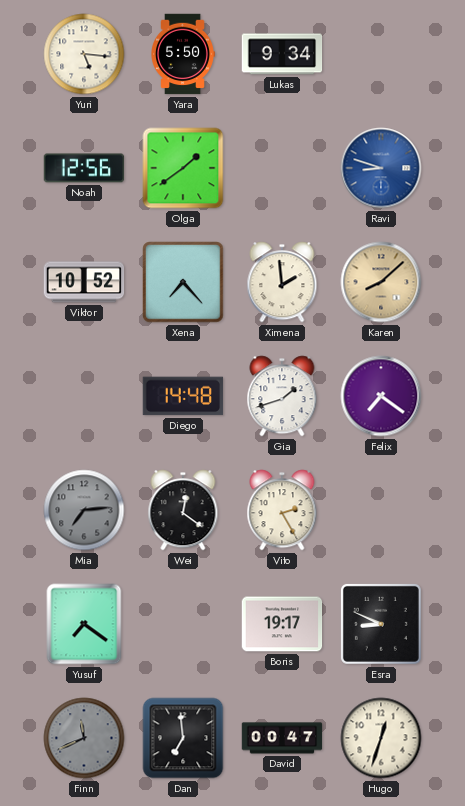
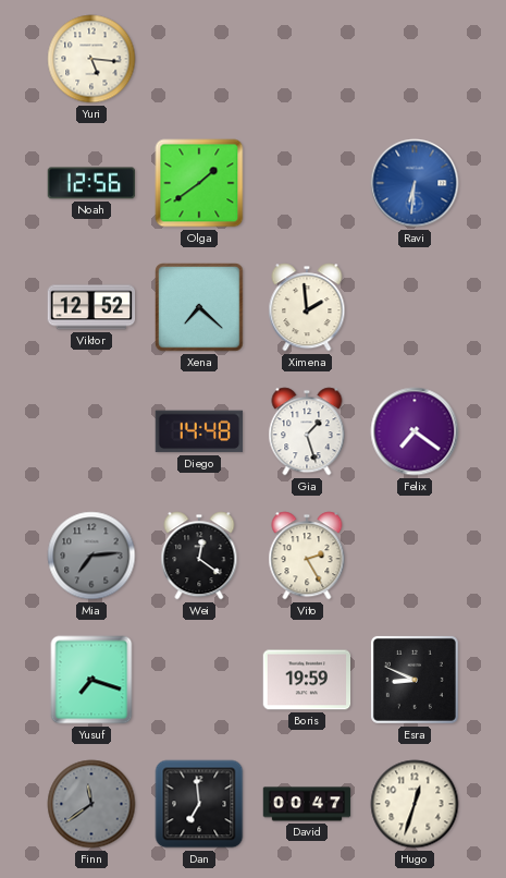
Yara: 5:50 -> none
Lukas: 9:34 -> none
Ravi: 8:48 -> 6:31
Viktor: 10:52 -> 12:52
Xena: 7:23 -> 7:22
Karen: 8:08 -> none
Gia: 1:42 -> 1:27
Yusuf: 7:21 -> 7:18
Boris: 19:17 -> 19:59
Finn: 11:41 -> 11:39
